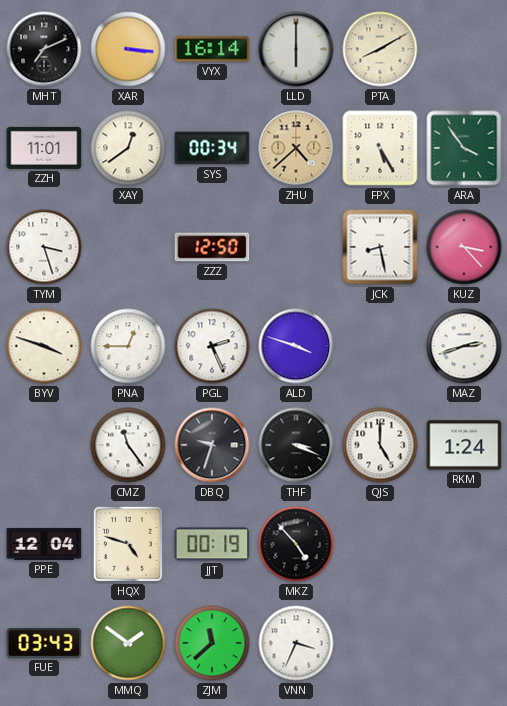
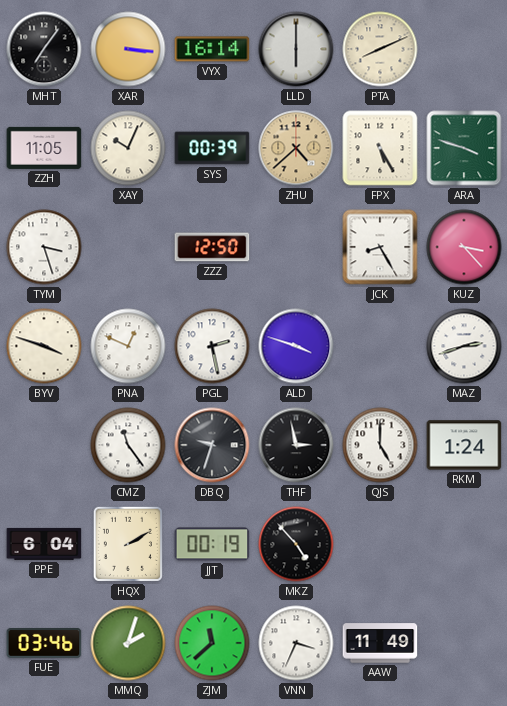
MHT: 7:11 -> 7:06
PTA: 8:10 -> 8:11
ZZH: 11:01 -> 11:05
XAY: 12:39 -> 10:04
SYS: 00:34 -> 00:39
ARA: 3:54 -> 3:48
JCK: 8:28 -> 8:25
PNA: 12:45 -> 12:49
PGL: 2:26 -> 2:28
THF: 3:19 -> 2:58
PPE: 12:04 -> 6:04
HQX: 4:48 -> 2:10
FUE: 03:43 -> 03:46
MMQ: 1:51 -> 2:03
AAW: none -> 11:49
